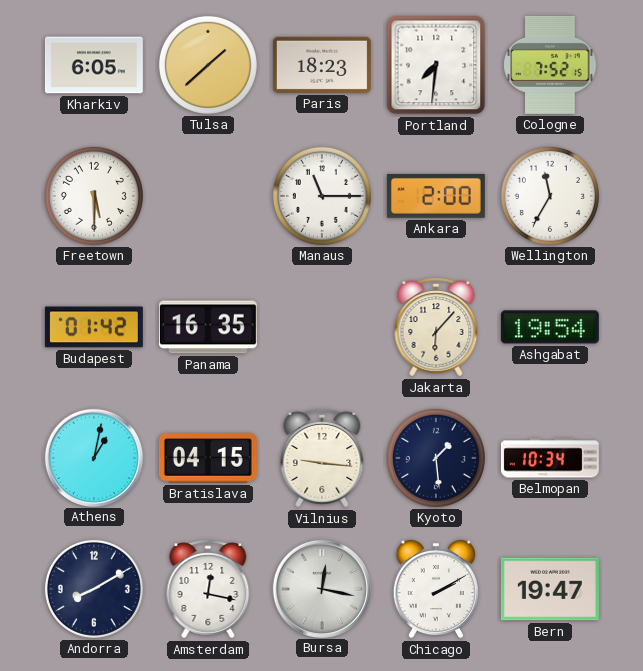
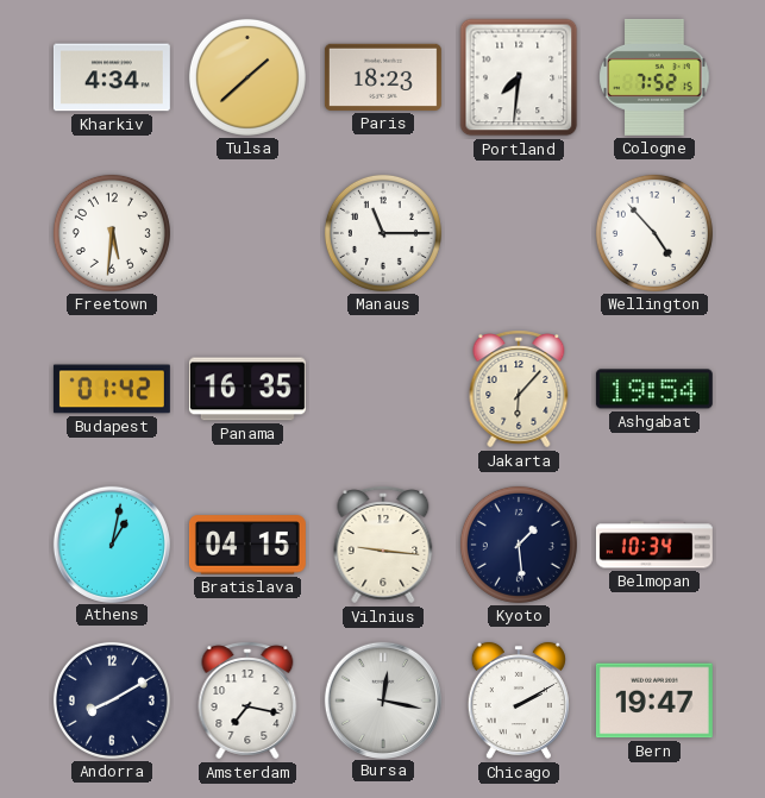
Kharkiv: 6:05 -> 4:34
Freetown: 5:30 -> 5:31
Ankara: 2:00 -> none
Wellington: 11:35 -> 4:53
Amsterdam: 12:17 -> 7:17
